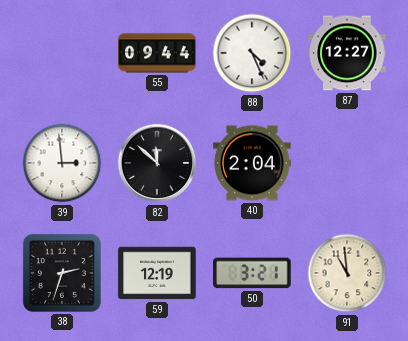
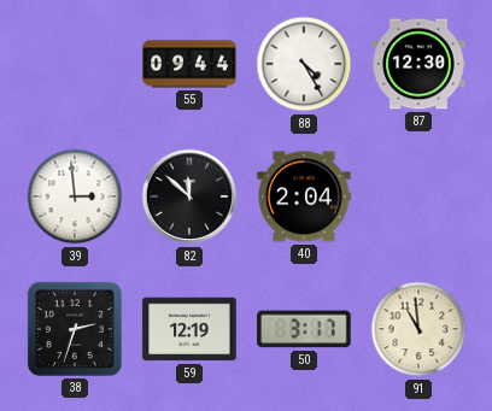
88: 4:26 -> 4:25
87: 12:27 -> 12:30
50: 3:21 -> 3:17
